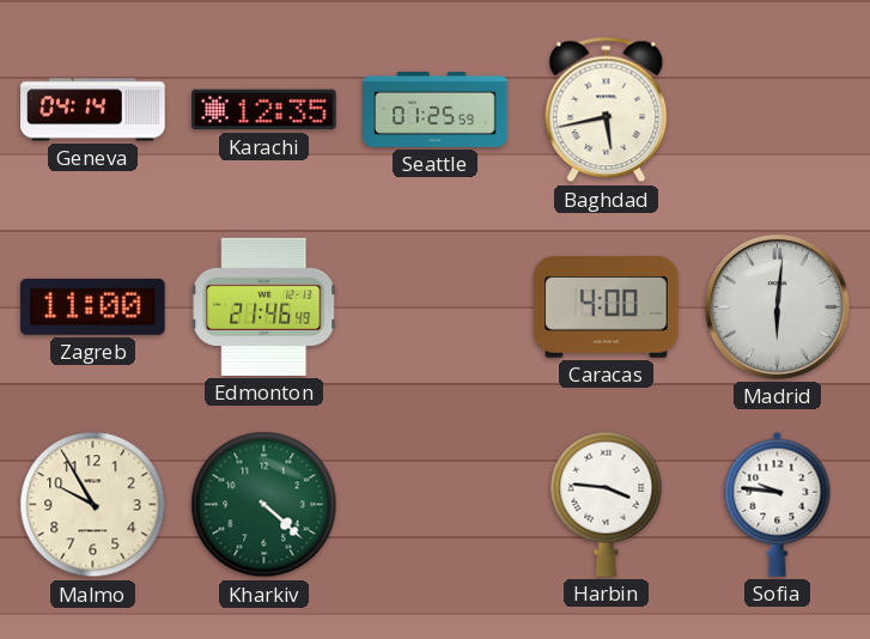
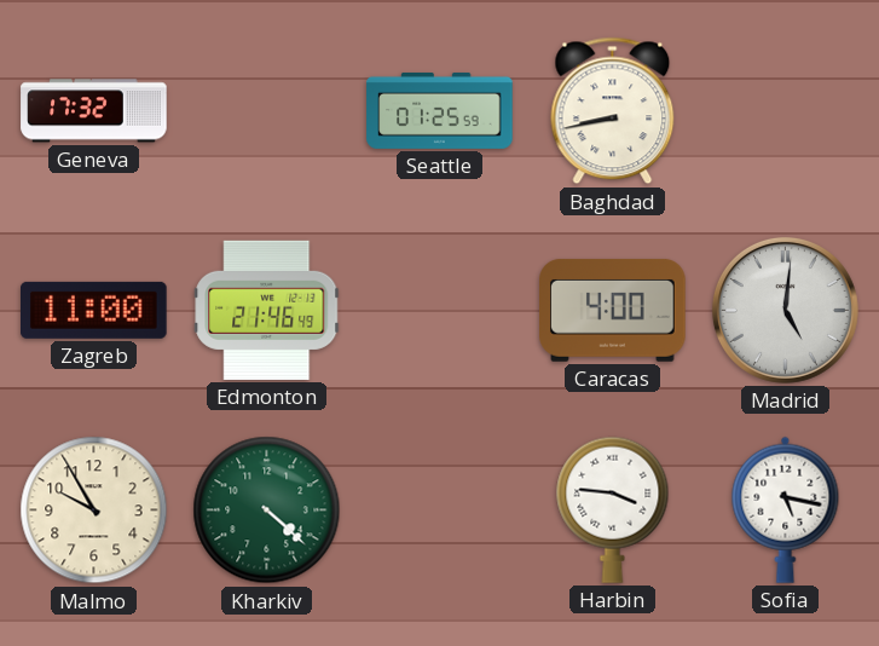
Geneva: 04:14 -> 17:32
Karachi: 12:35 -> none
Baghdad: 5:43 -> 8:43
Madrid: 6:01 -> 5:01
Sofia: 9:46 -> 5:17
